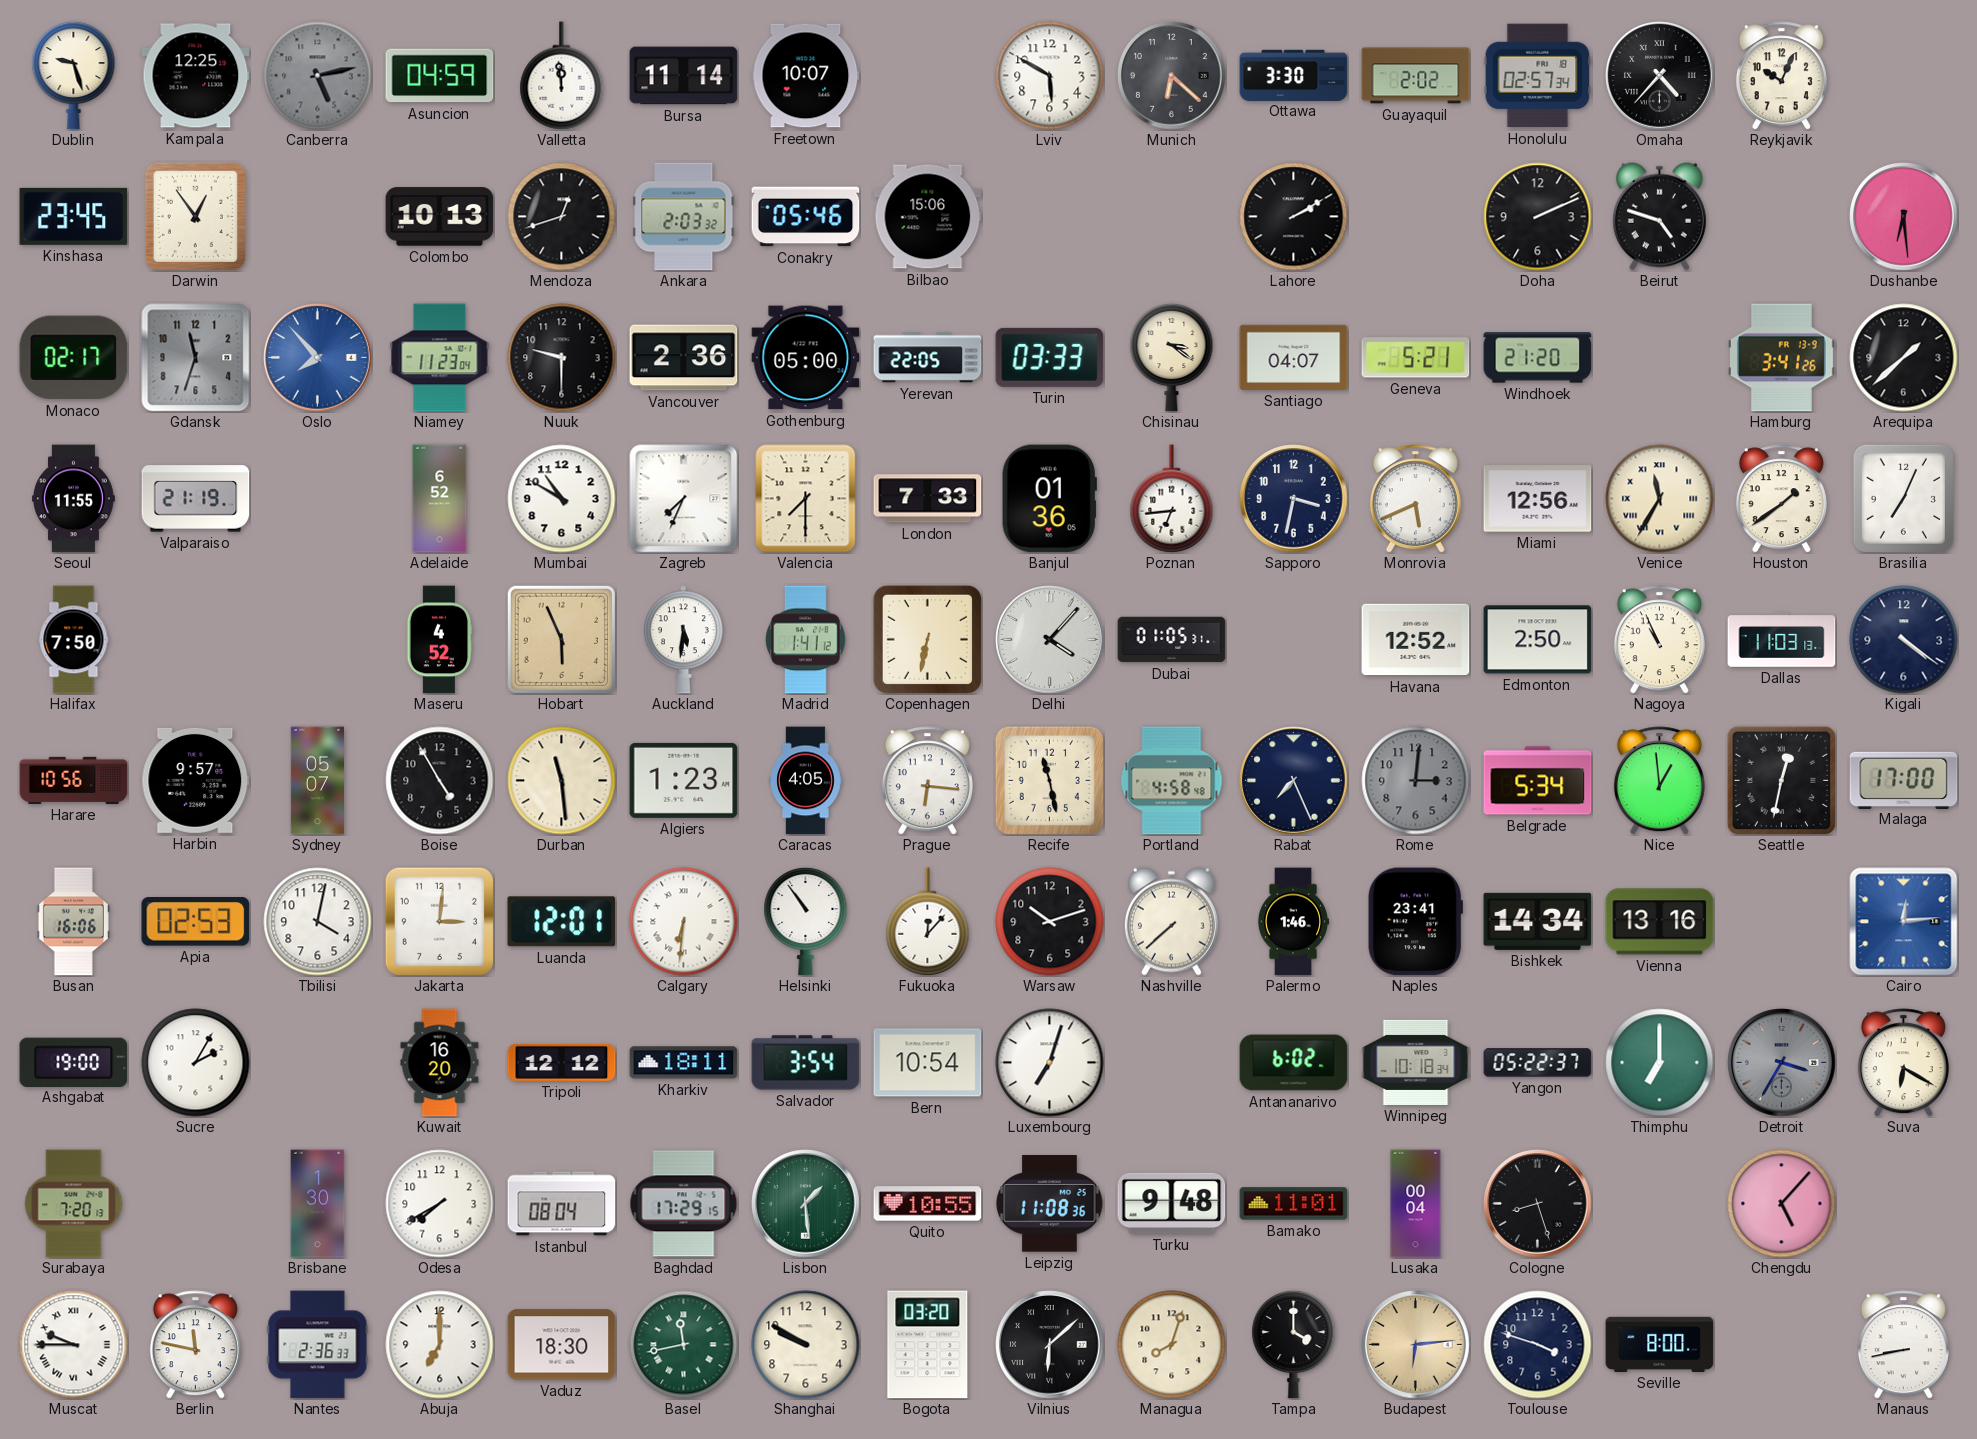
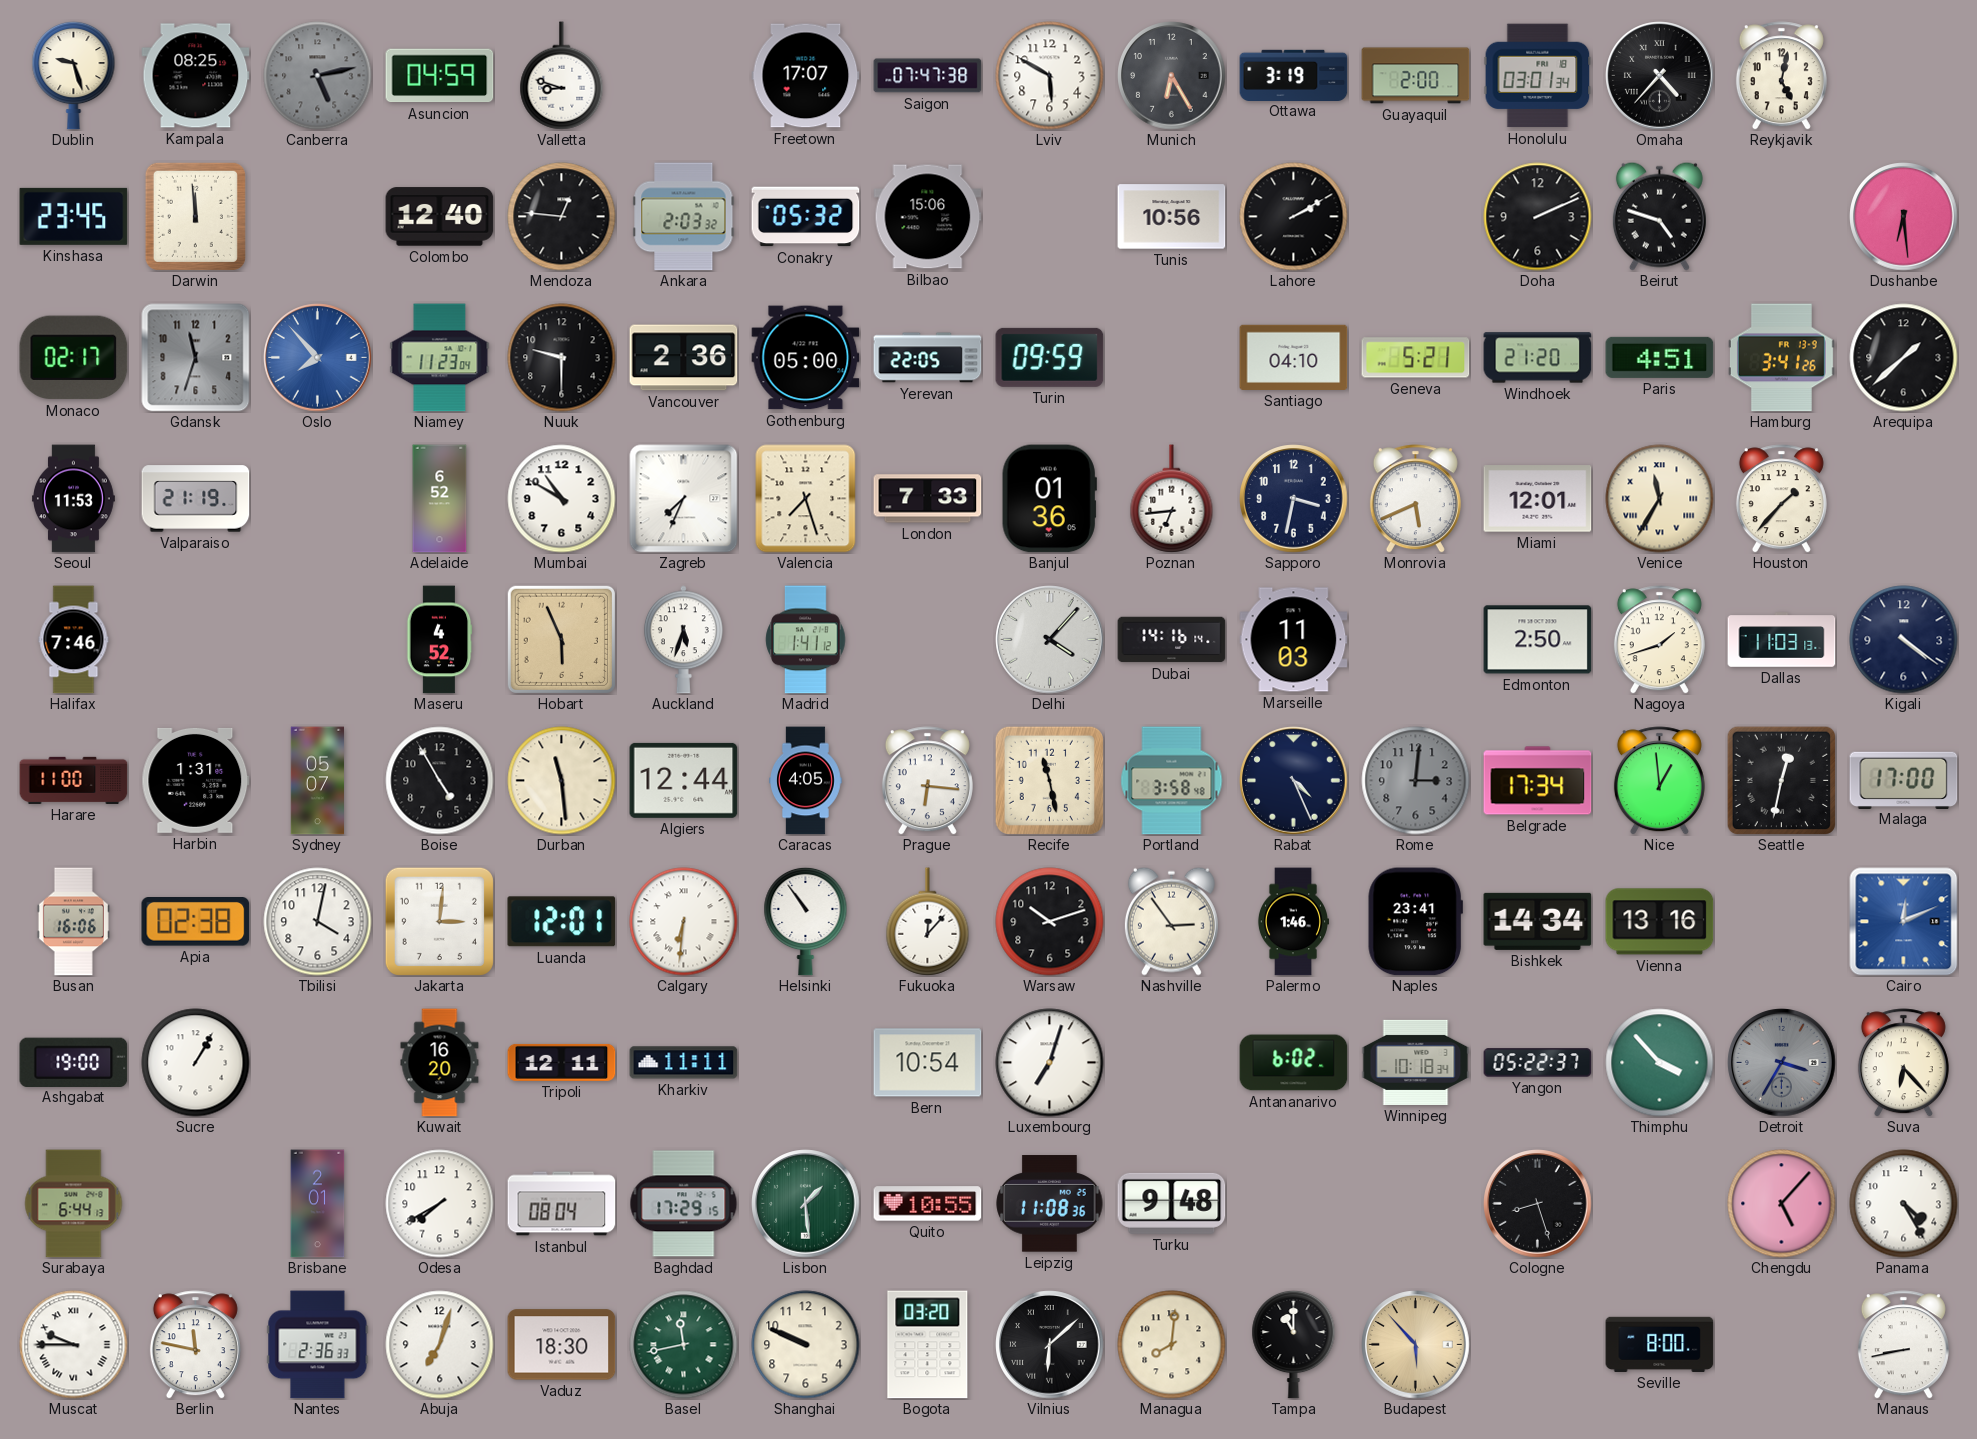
Kampala: 12:25 -> 08:25
Valletta: 11:59 -> 8:48
Bursa: 11:14 -> none
Freetown: 10:07 -> 17:07
Saigon: none -> 07:47
Munich: 6:22 -> 6:25
Ottawa: 3:30 -> 3:19
Guayaquil: 2:02 -> 2:00
Honolulu: 02:57 -> 03:01
Reykjavik: 10:04 -> 5:02
Darwin: 12:54 -> 11:59
Colombo: 10:13 -> 12:40
Mendoza: 12:42 -> 12:46
Conakry: 05:46 -> 05:32
Tunis: none -> 10:56
Turin: 03:33 -> 09:59
Chisinau: 3:21 -> none
Santiago: 04:07 -> 04:10
Paris: none -> 4:51
Seoul: 11:55 -> 11:53
Valencia: 7:30 -> 7:27
Miami: 12:56 -> 12:01
Houston: 1:39 -> 1:37
Brasilia: 7:04 -> none
Halifax: 7:50 -> 7:46
Auckland: 5:31 -> 5:33
Copenhagen: 6:32 -> none
Dubai: 01:05 -> 14:16
Marseille: none -> 11:03
Havana: 12:52 -> none
Nagoya: 10:56 -> 1:42
Harare: 10:56 -> 11:00
Harbin: 9:57 -> 1:31
Algiers: 1:23 -> 12:44
Portland: 4:58 -> 3:58
Rabat: 7:26 -> 4:26
Belgrade: 5:34 -> 17:34
Apia: 02:53 -> 02:38
Nashville: 7:38 -> 2:54
Cairo: 12:14 -> 12:11
Sucre: 2:05 -> 1:05
Tripoli: 12:12 -> 12:11
Kharkiv: 18:11 -> 11:11
Salvador: 3:54 -> none
Thimphu: 7:00 -> 3:53
Suva: 6:20 -> 6:23
Surabaya: 7:20 -> 6:44
Brisbane: 1:30 -> 2:01
Bamako: 11:01 -> none
Lusaka: 00:04 -> none
Panama: none -> 4:25
Abuja: 7:00 -> 7:03
Shanghai: 9:50 -> 9:49
Managua: 8:03 -> 8:01
Tampa: 4:00 -> 11:00
Budapest: 6:14 -> 5:53
Toulouse: 3:48 -> none
